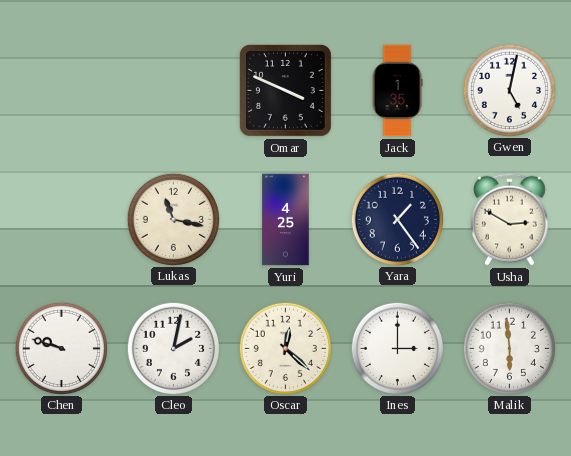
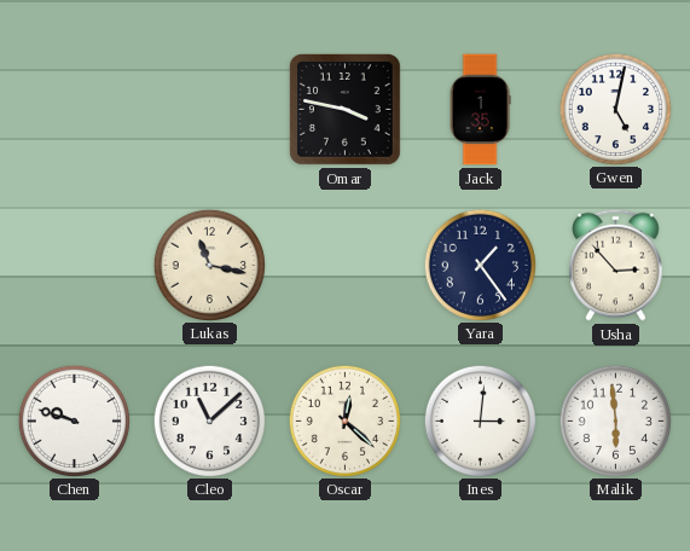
Omar: 3:49 -> 3:47
Yuri: 4:25 -> none
Usha: 2:50 -> 2:53
Cleo: 2:02 -> 11:08
Ines: 3:00 -> 3:01
